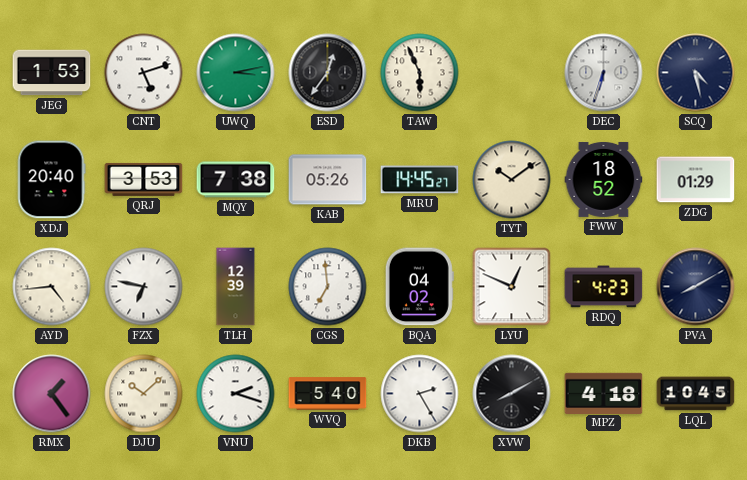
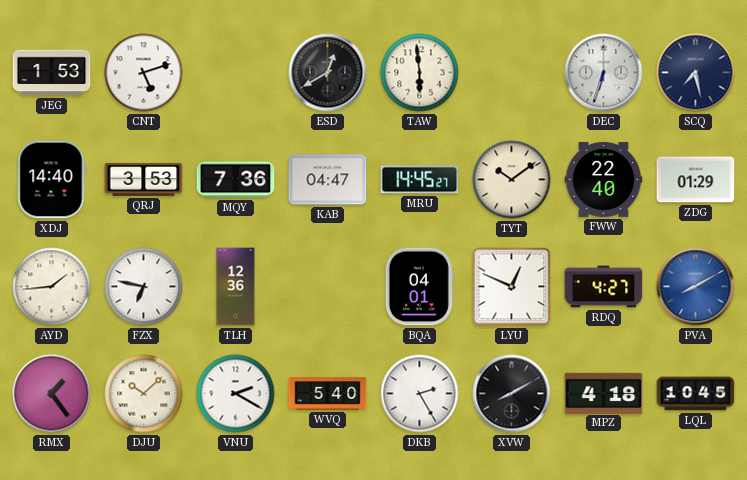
UWQ: 3:13 -> none
ESD: 12:36 -> 12:40
TAW: 5:56 -> 5:59
SCQ: 4:28 -> 7:28
XDJ: 20:40 -> 14:40
MQY: 7:38 -> 7:36
KAB: 05:26 -> 04:47
FWW: 18:52 -> 22:40
AYD: 4:44 -> 1:44
TLH: 12:39 -> 12:36
CGS: 6:59 -> none
BQA: 04:02 -> 04:01
RDQ: 4:23 -> 4:27
PVA dial: navy -> blue
VNU: 2:18 -> 2:20
